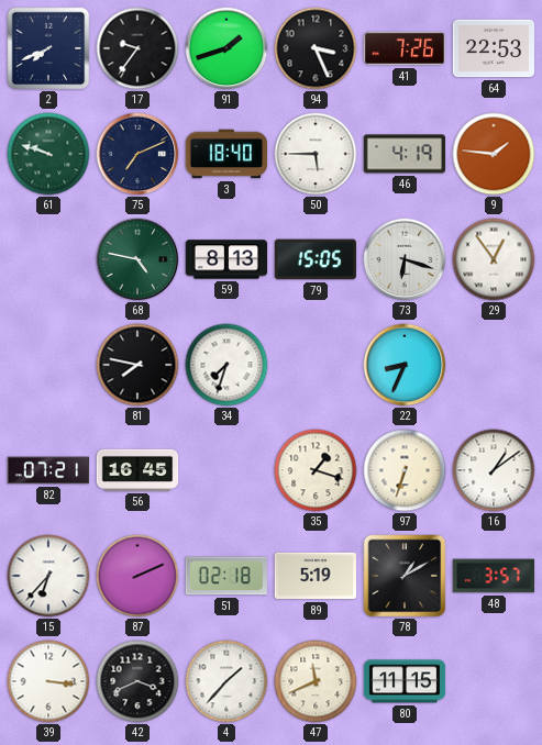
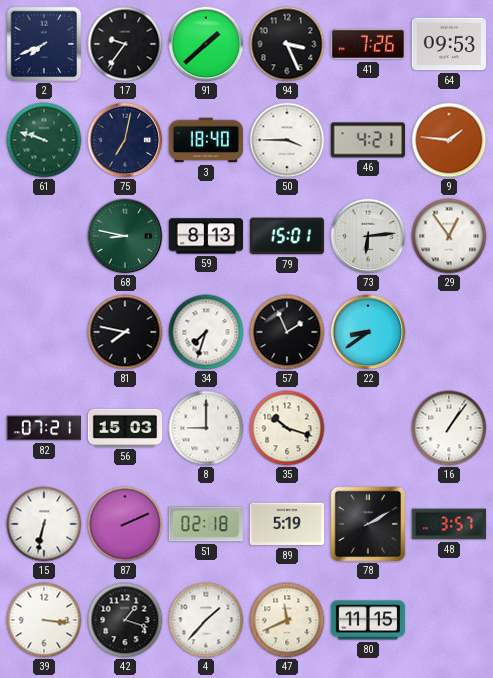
91: 1:42 -> 1:38
64: 22:53 -> 09:53
75: 7:11 -> 7:02
50: 5:45 -> 3:45
46: 4:19 -> 4:21
68: 4:47 -> 8:47
79: 15:05 -> 15:01
73: 6:18 -> 6:14
57: none -> 1:56
22: 8:34 -> 8:39
56: 16:45 -> 15:03
8: none -> 9:00
35: 1:18 -> 10:18
97: 6:33 -> none
16: 1:09 -> 1:06
15: 6:37 -> 6:32
78: 1:10 -> 2:10
42: 3:41 -> 1:18
